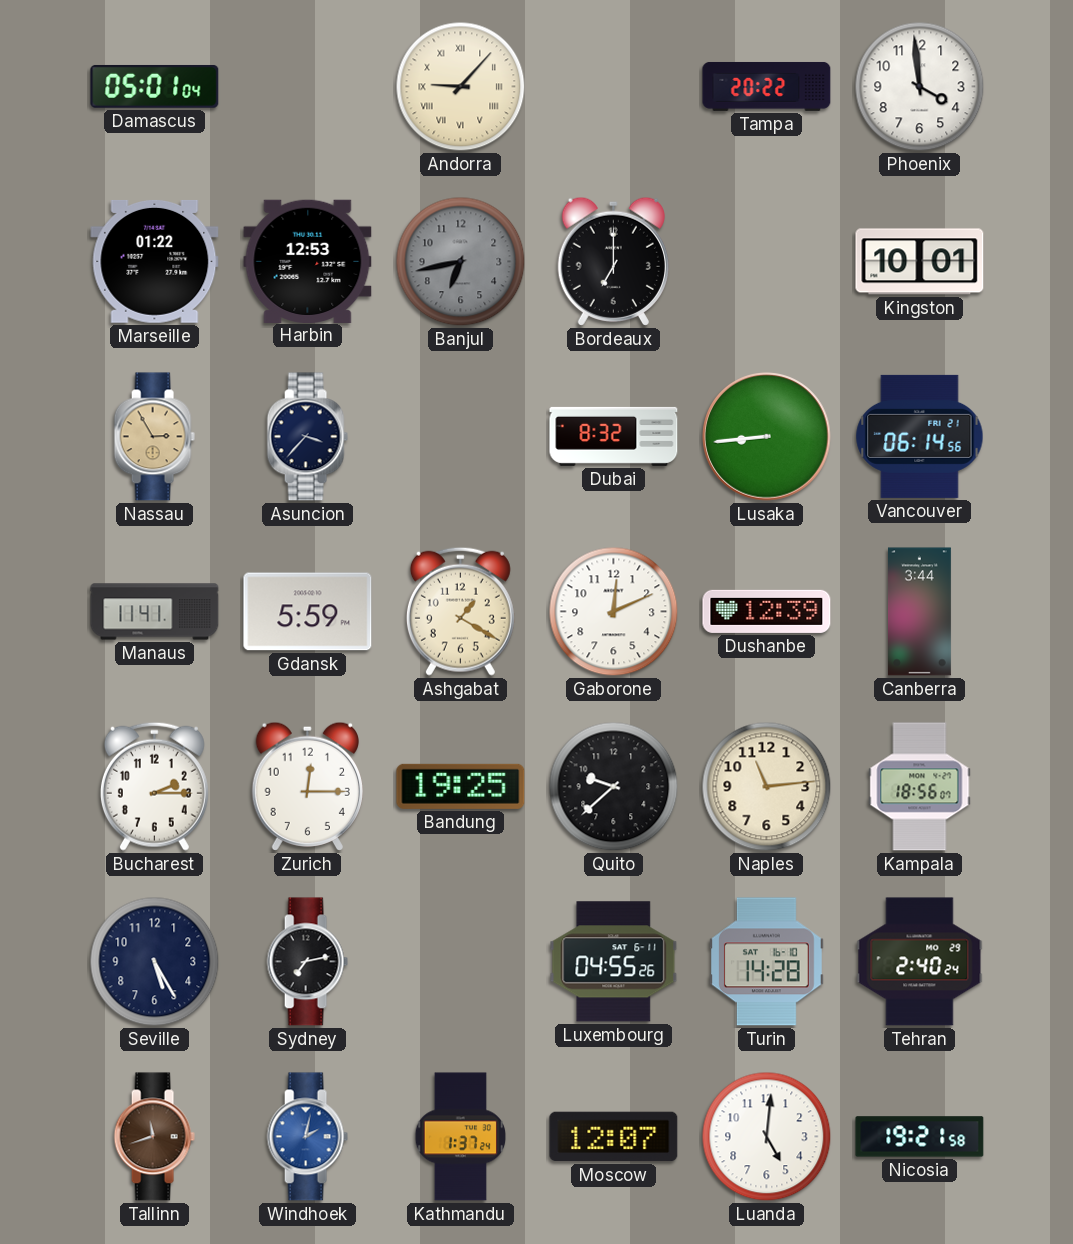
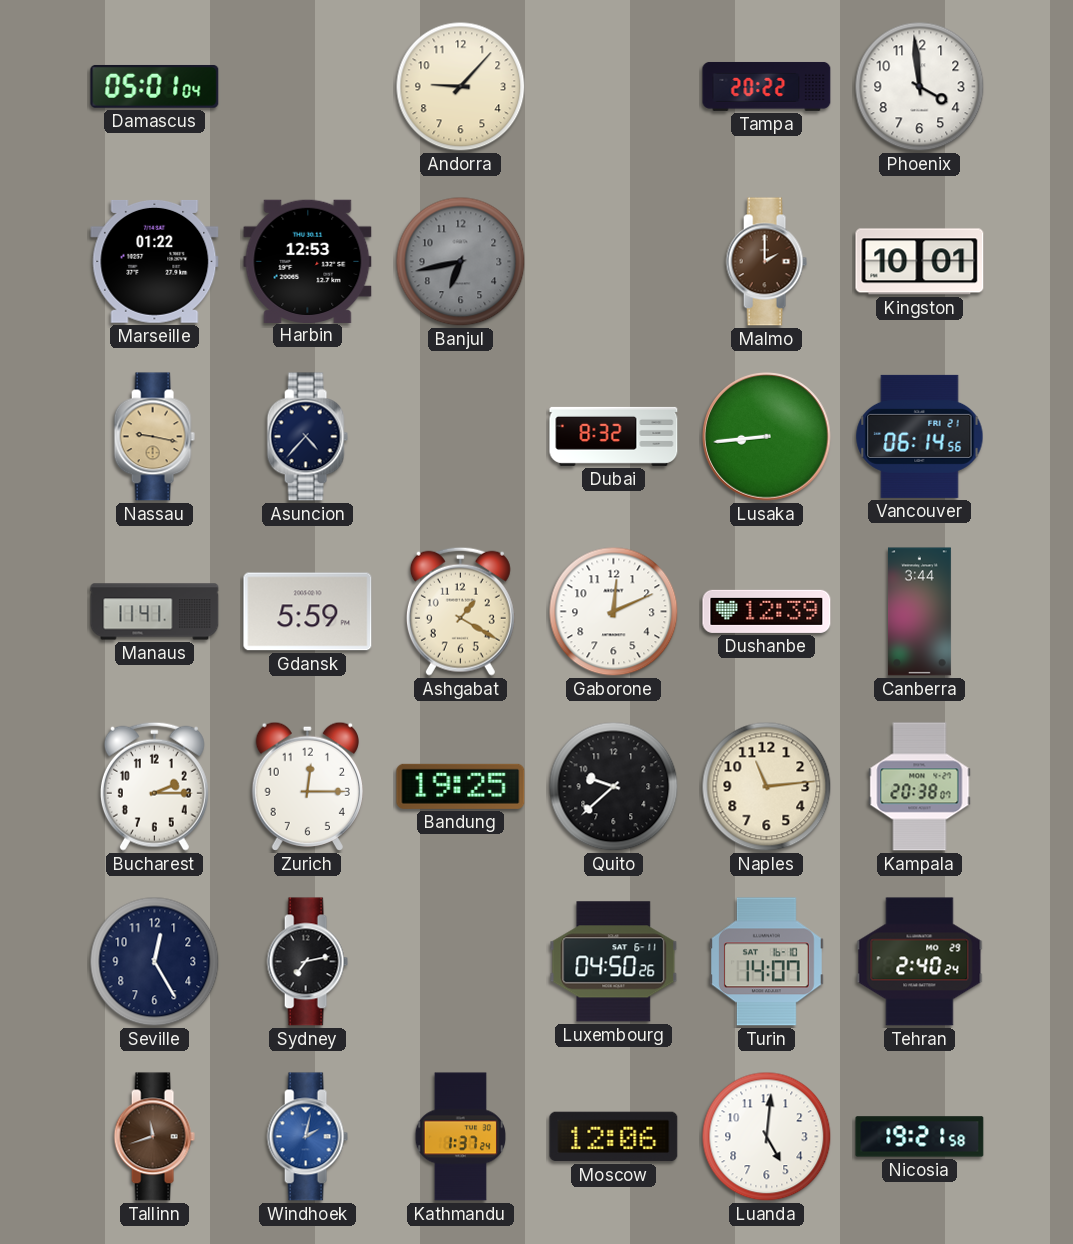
Andorra numerals: Roman -> Arabic
Bordeaux: 7:00 -> none
Malmo: none -> 2:00
Nassau: 2:55 -> 9:17
Asuncion: 3:37 -> 4:37
Kampala: 18:56 -> 20:38
Seville: 5:25 -> 12:25
Luxembourg: 04:55 -> 04:50
Turin: 14:28 -> 14:07
Moscow: 12:07 -> 12:06
